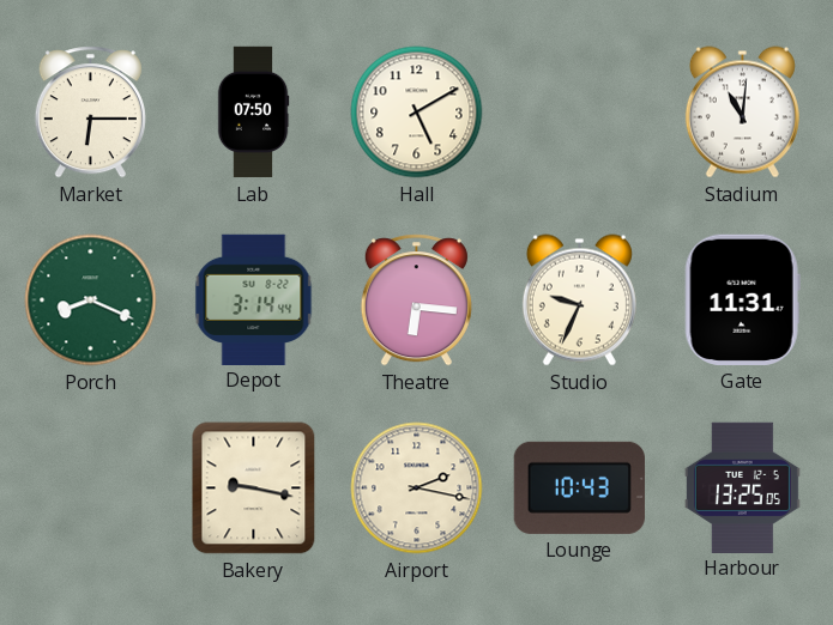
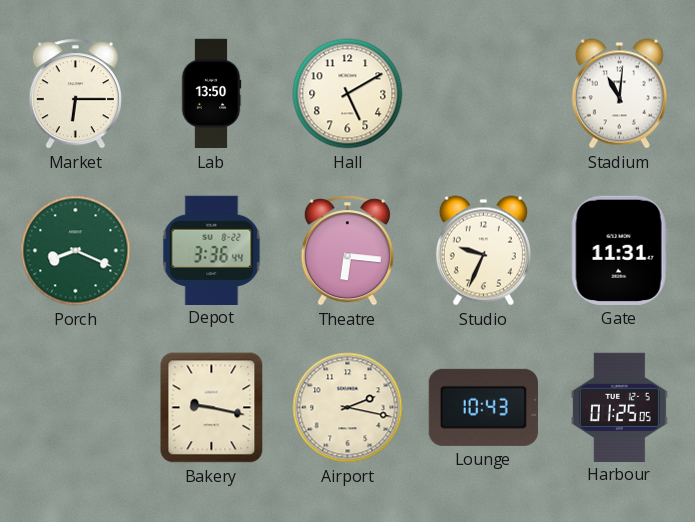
Lab: 07:50 -> 13:50
Depot: 3:14 -> 3:36
Harbour: 13:25 -> 01:25
